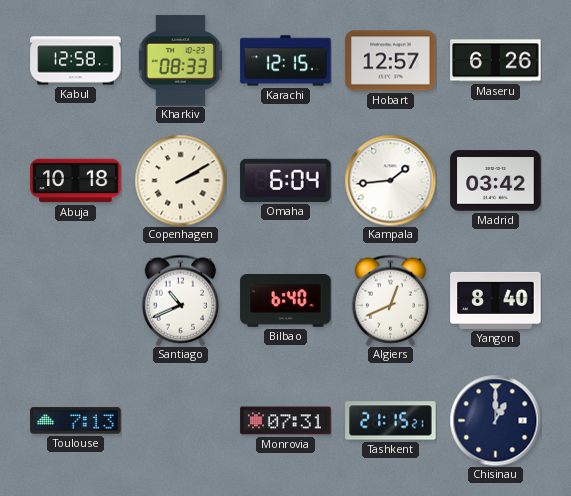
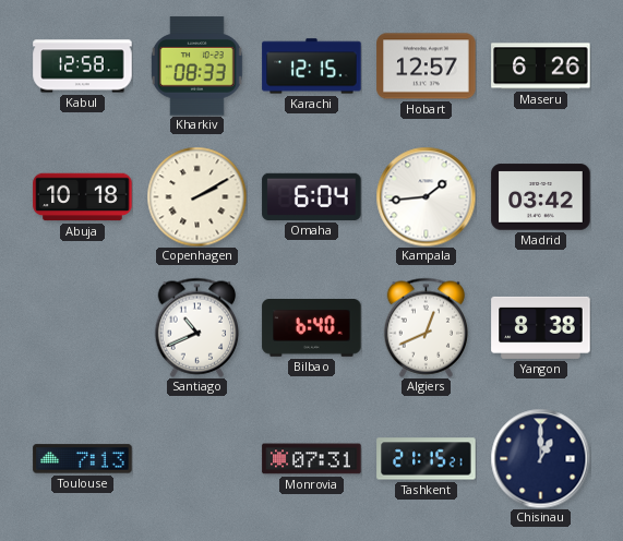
Yangon: 8:40 -> 8:38
